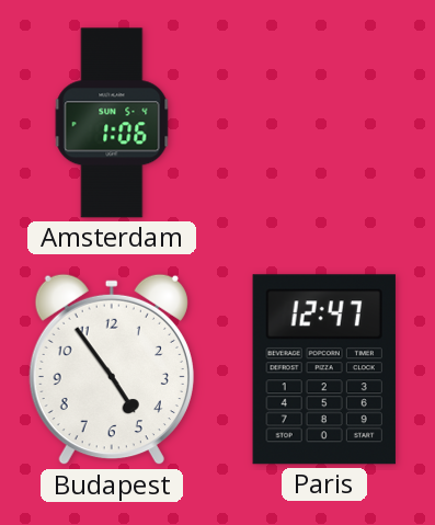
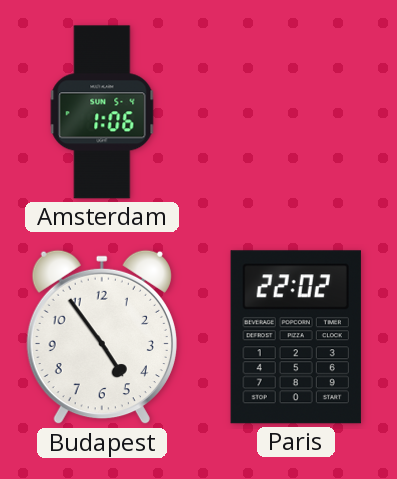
Paris: 12:47 -> 22:02
